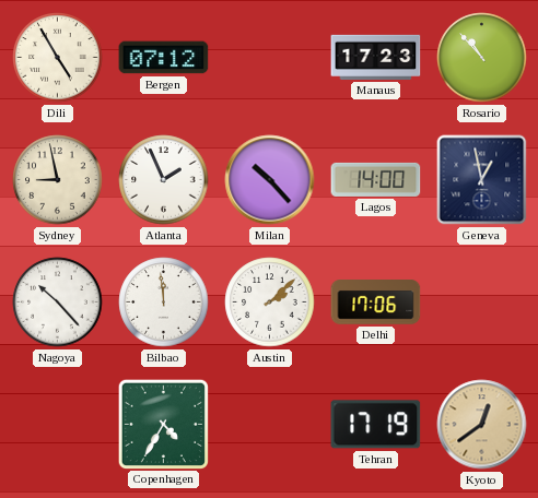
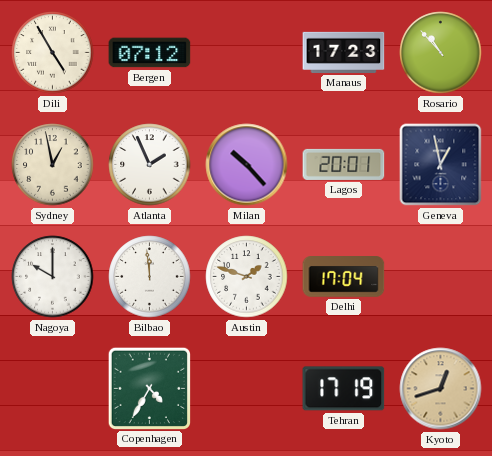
Sydney: 8:58 -> 12:58
Lagos: 14:00 -> 20:01
Nagoya: 10:23 -> 10:00
Austin: 2:08 -> 1:48
Delhi: 17:06 -> 17:04
Kyoto: 12:39 -> 12:42
